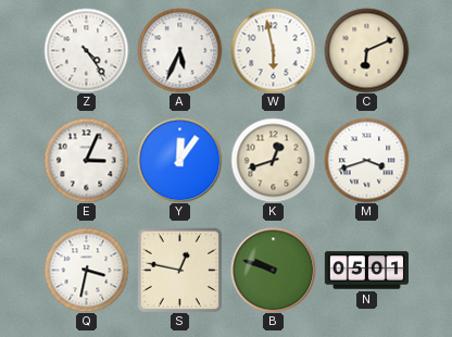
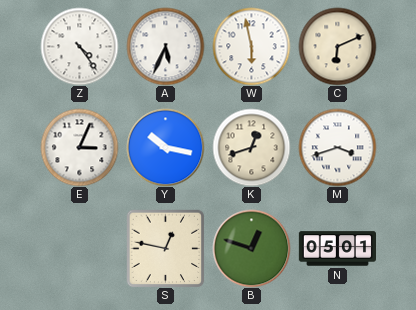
Y: 12:06 -> 10:17
Q: 3:32 -> none
B: 9:48 -> 12:48
